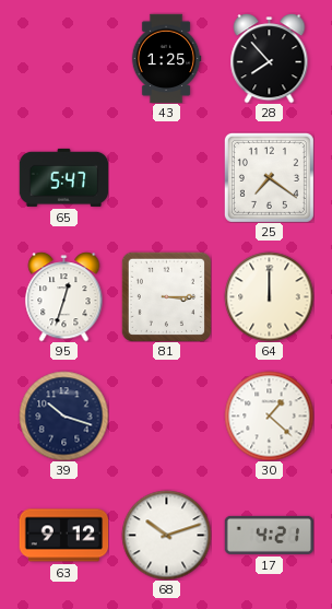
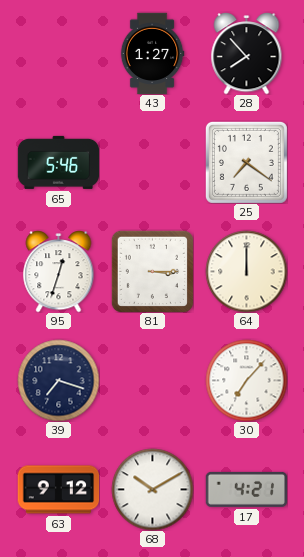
43: 1:25 -> 1:27
65: 5:47 -> 5:46
39: 10:18 -> 7:18
30: 1:22 -> 7:07
68: 10:12 -> 10:10
